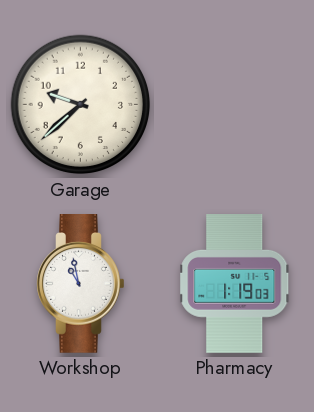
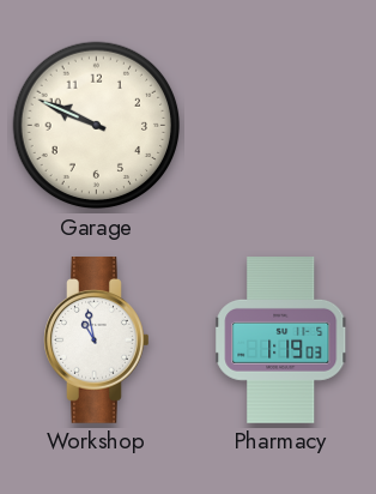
Garage: 9:38 -> 9:49
